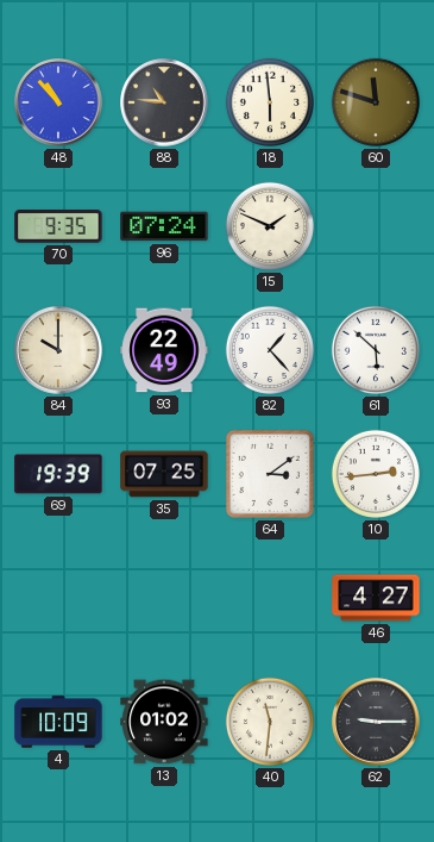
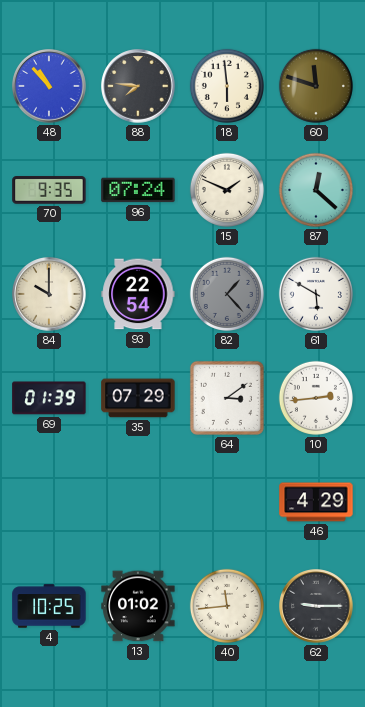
88: 10:46 -> 7:46
87: none -> 12:22
93: 22:49 -> 22:54
82 dial: white -> grey
61: 5:52 -> 5:50
69: 19:39 -> 01:39
35: 07:25 -> 07:29
46: 4:27 -> 4:29
4: 10:09 -> 10:25
40: 11:31 -> 11:44
